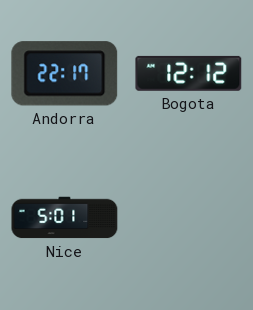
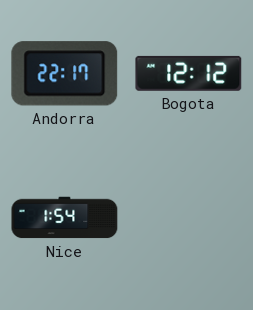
Nice: 5:01 -> 1:54
